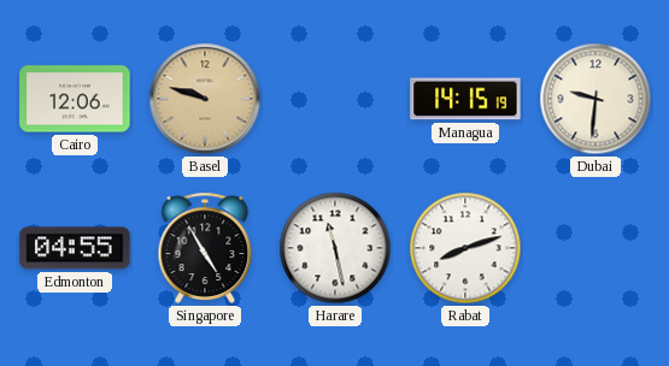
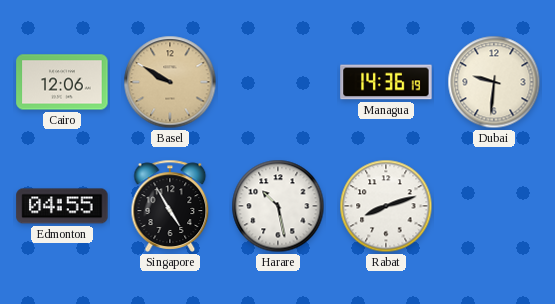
Basel: 9:48 -> 9:50
Managua: 14:15 -> 14:36
Harare: 11:28 -> 10:28
